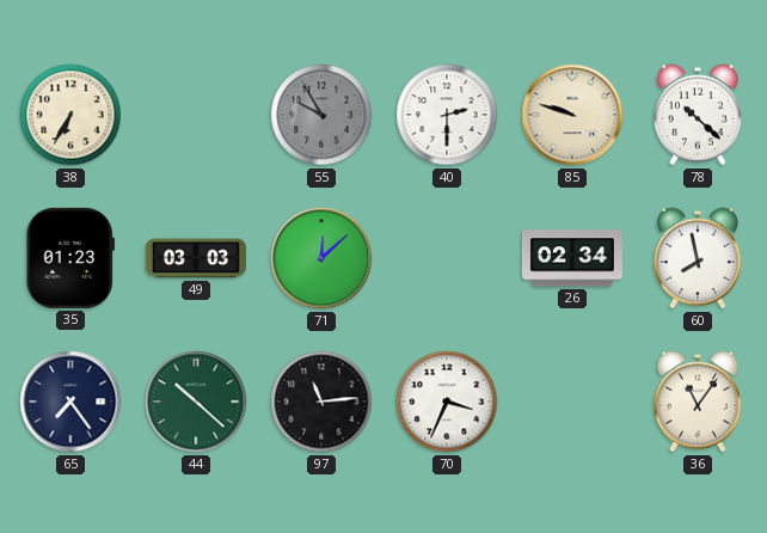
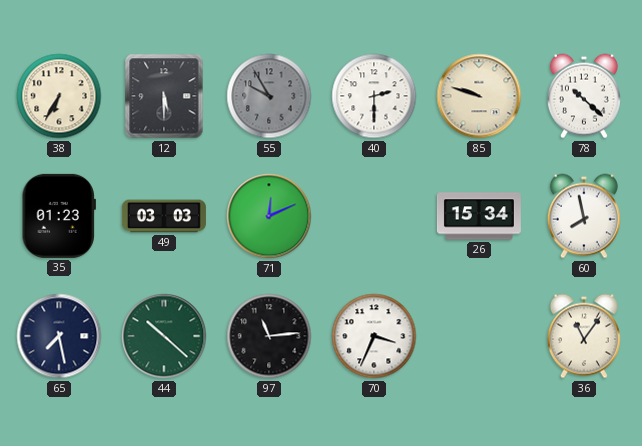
12: none -> 5:30
71: 12:08 -> 12:11
26: 02:34 -> 15:34
65: 7:24 -> 7:28
